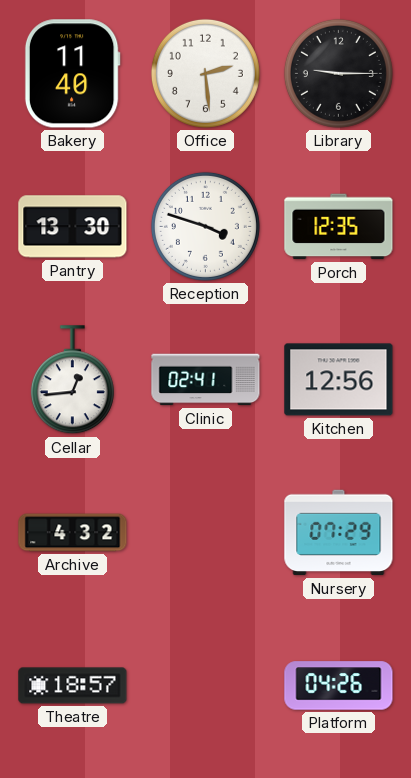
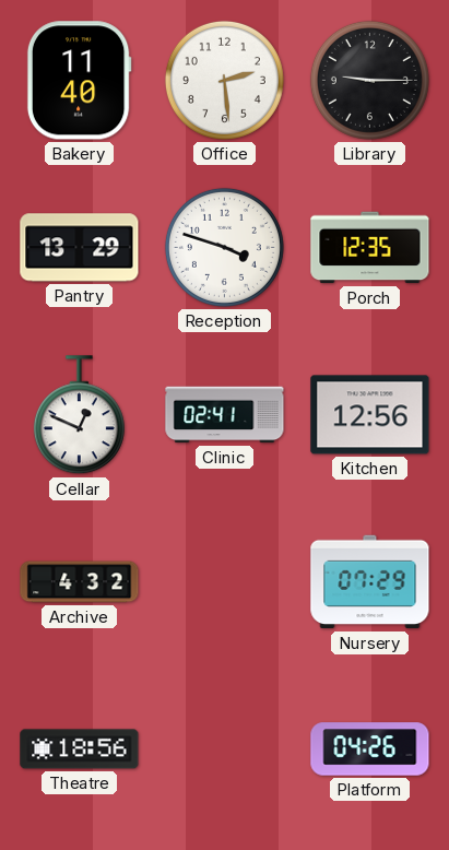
Pantry: 13:30 -> 13:29
Cellar: 12:44 -> 12:49
Theatre: 18:57 -> 18:56
